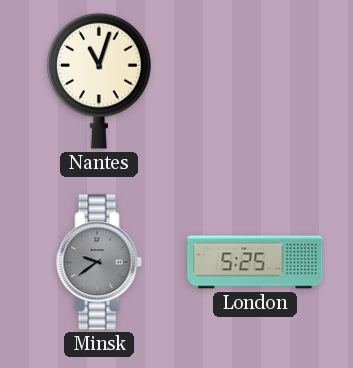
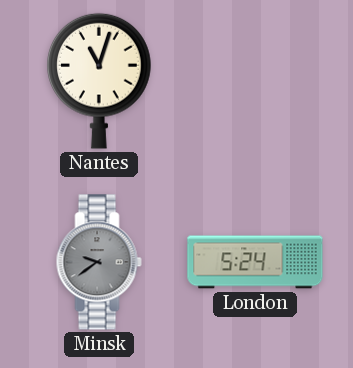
London: 5:25 -> 5:24
